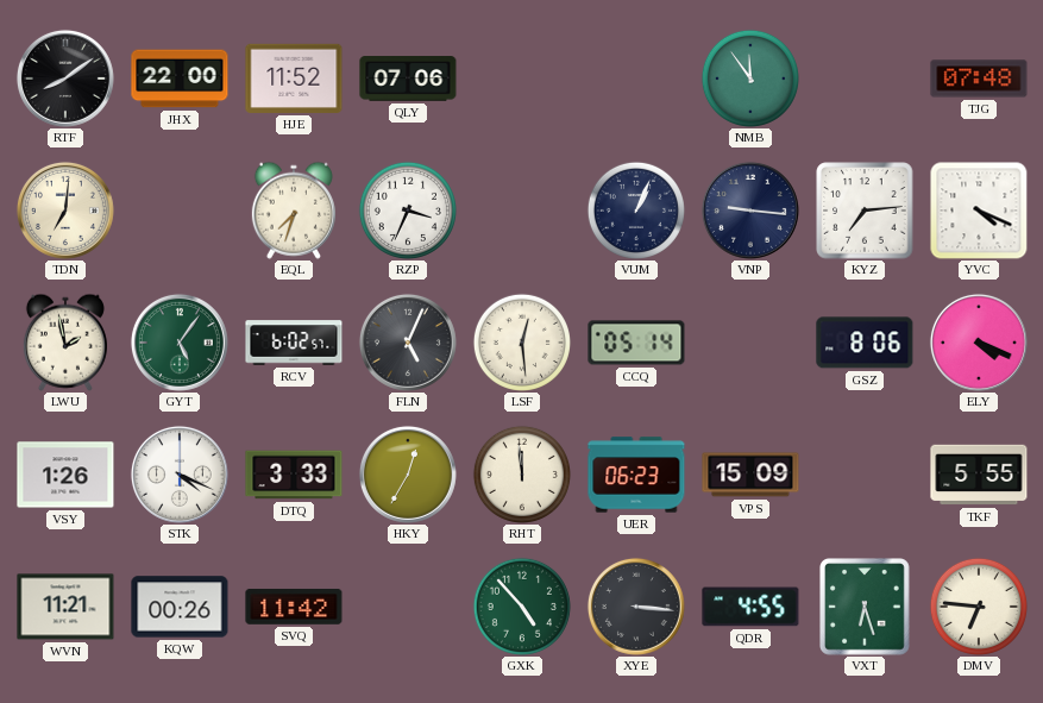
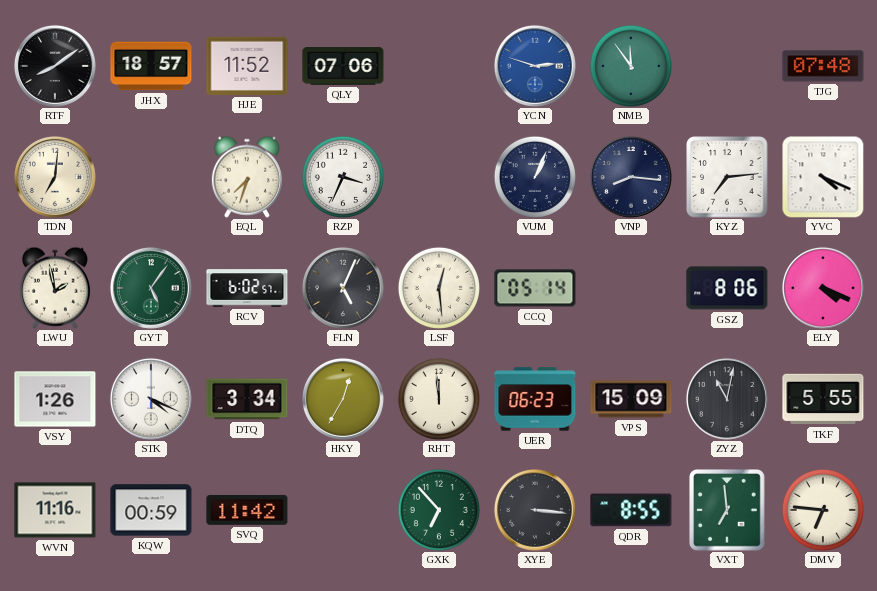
JHX: 22:00 -> 18:57
YCN: none -> 2:48
VNP: 9:16 -> 8:16
DTQ: 3:33 -> 3:34
ZYZ: none -> 11:02
WVN: 11:21 -> 11:16
KQW: 00:26 -> 00:59
GXK: 4:53 -> 6:53
QDR: 4:55 -> 8:55
VXT: 6:27 -> 6:59
